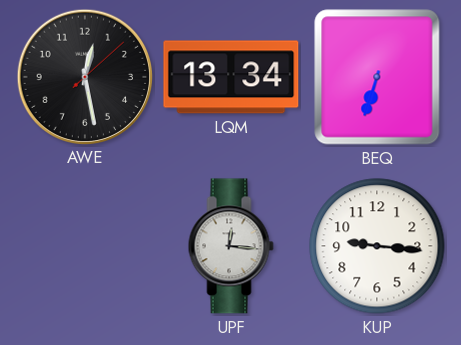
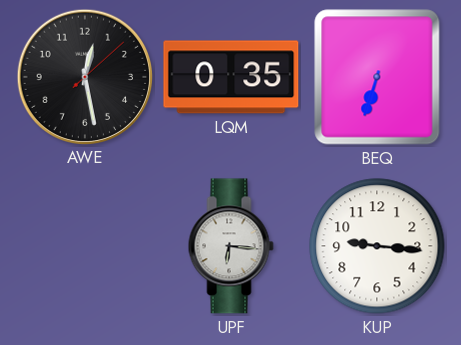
LQM: 13:34 -> 0:35
UPF: 12:16 -> 6:16
